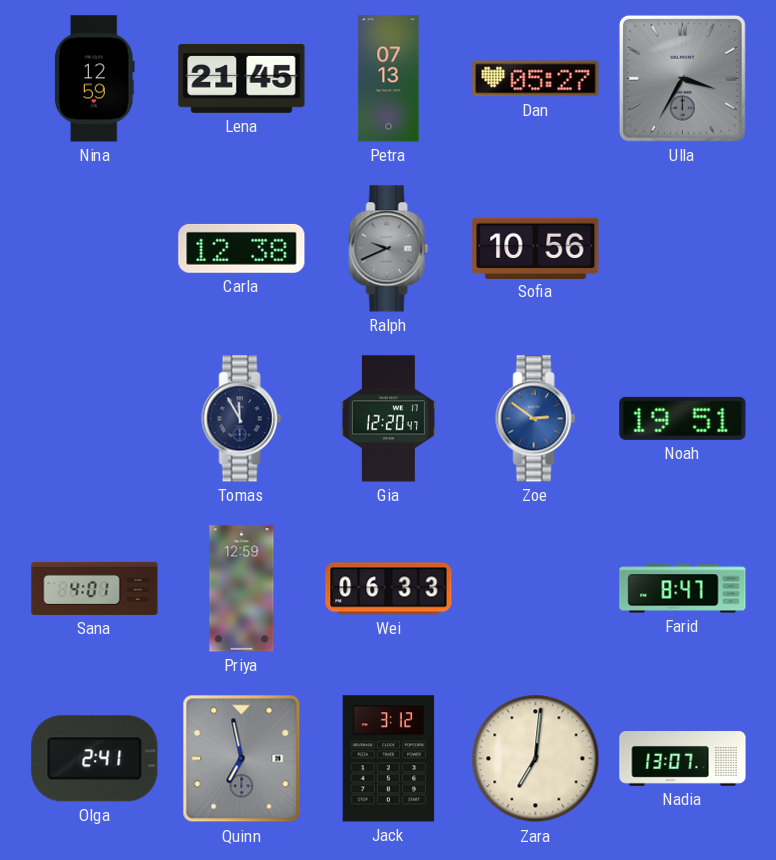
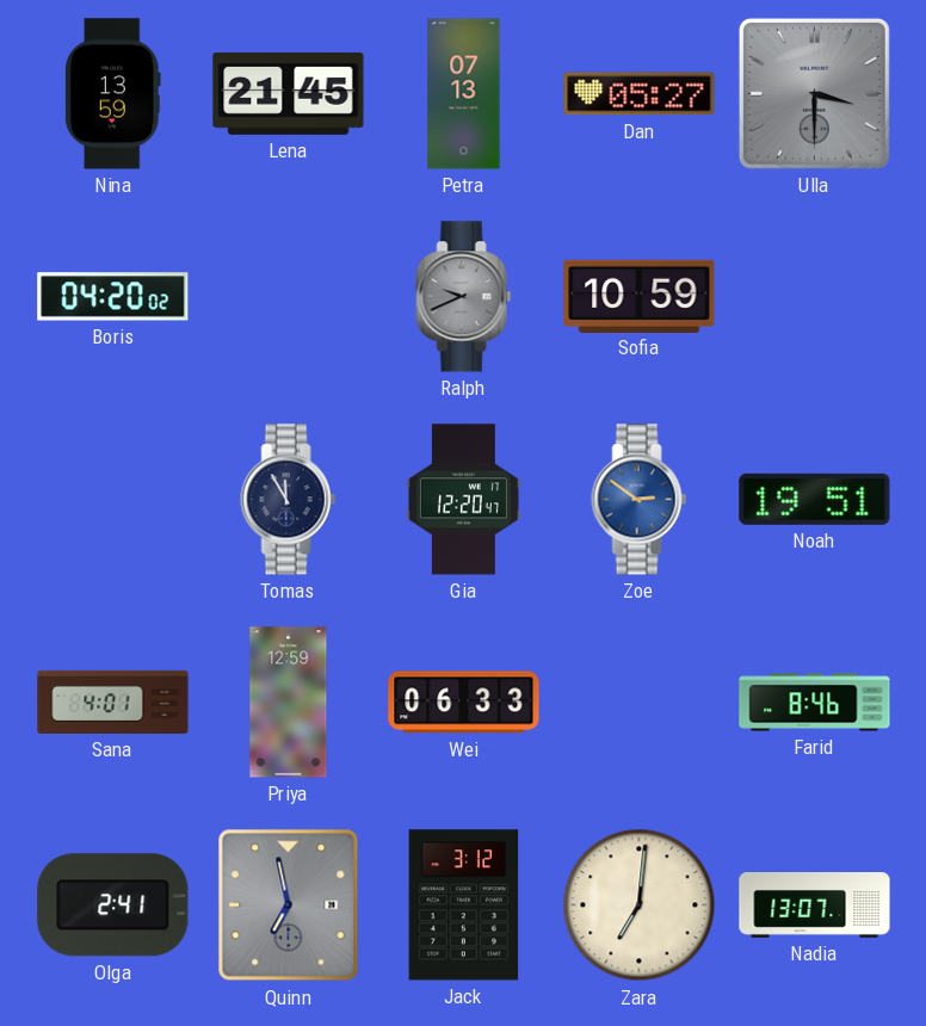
Nina: 12:59 -> 13:59
Ulla: 3:35 -> 3:30
Boris: none -> 04:20
Carla: 12:38 -> none
Sofia: 10:56 -> 10:59
Farid: 8:47 -> 8:46
